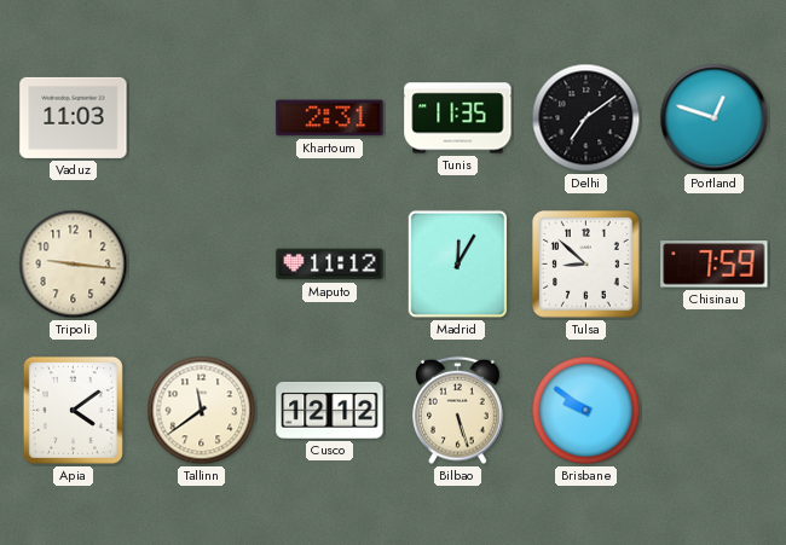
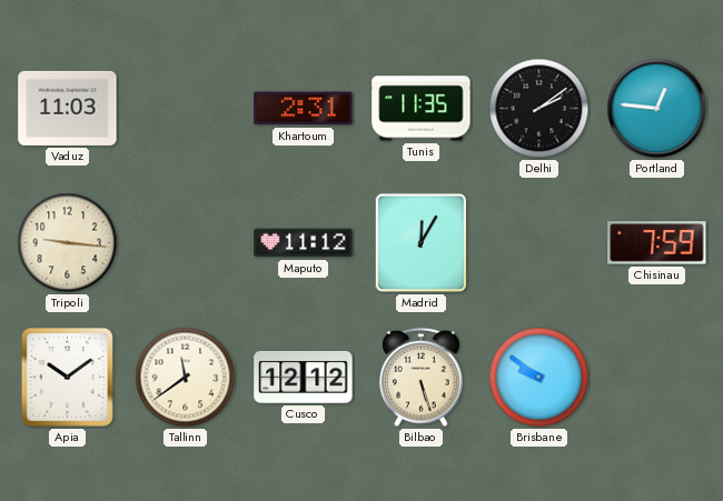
Delhi: 7:09 -> 2:09
Portland: 12:48 -> 12:46
Tulsa: 8:52 -> none
Apia: 4:09 -> 10:09
